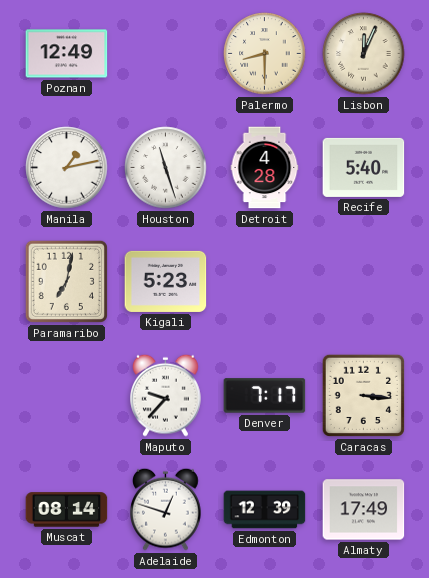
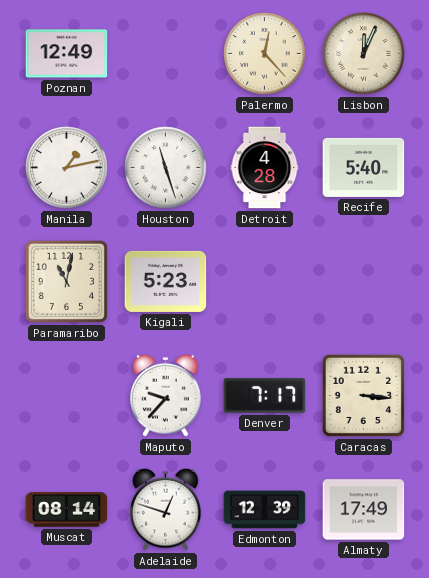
Palermo: 8:30 -> 12:23
Paramaribo: 7:02 -> 11:02
